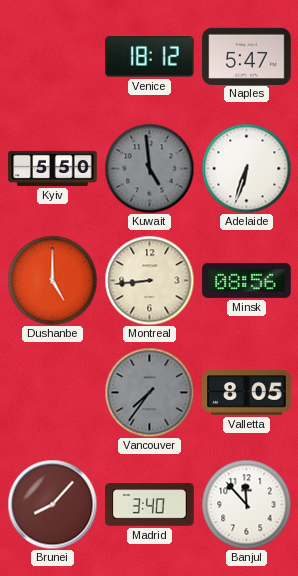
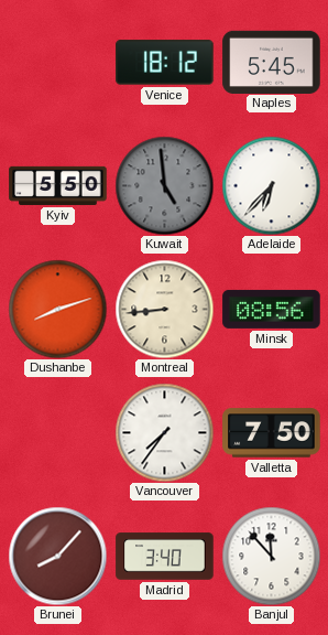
Naples: 5:47 -> 5:45
Adelaide: 6:33 -> 6:37
Dushanbe: 5:00 -> 8:12
Vancouver dial: grey -> white
Valletta: 8:05 -> 7:50
